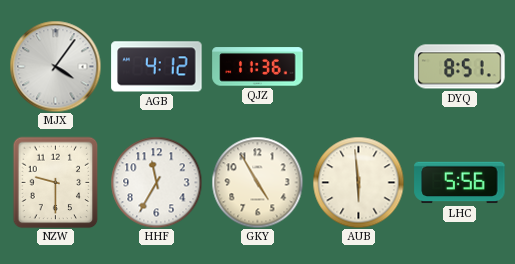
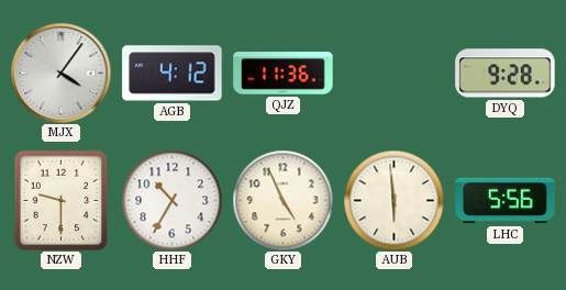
DYQ: 8:51 -> 9:28
HHF: 11:35 -> 10:35
GKY: 4:55 -> 4:56
